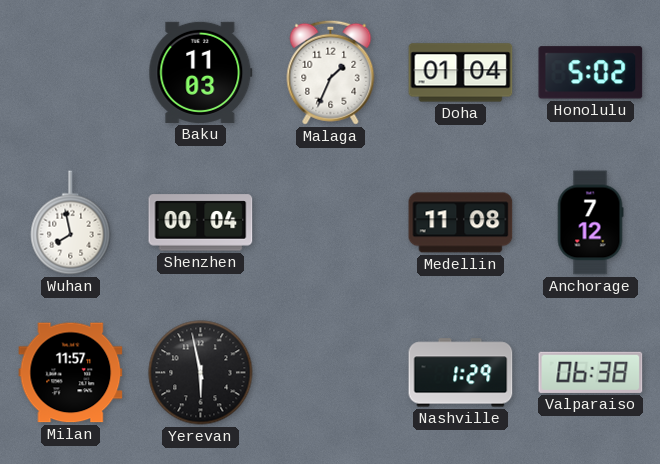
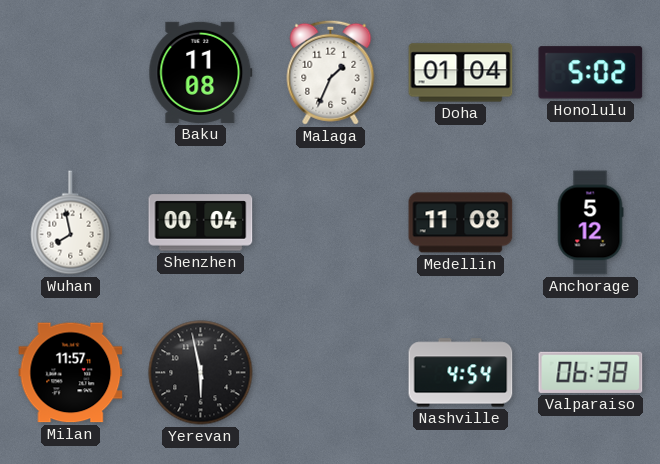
Baku: 11:03 -> 11:08
Anchorage: 7:12 -> 5:12
Nashville: 1:29 -> 4:54
